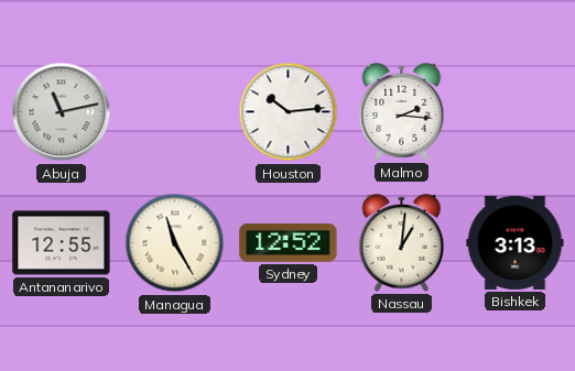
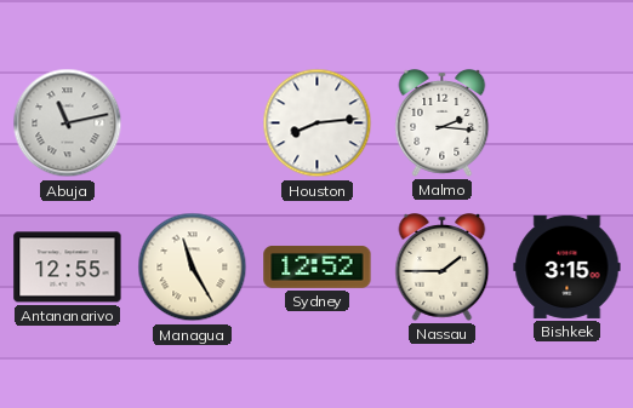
Houston: 10:14 -> 8:14
Nassau: 1:01 -> 1:45
Bishkek: 3:13 -> 3:15
